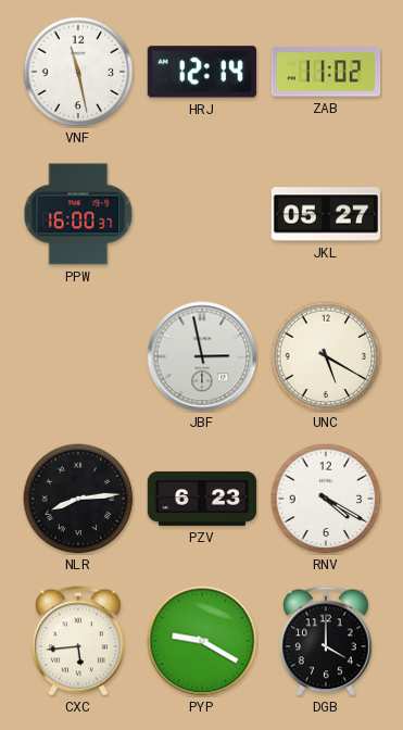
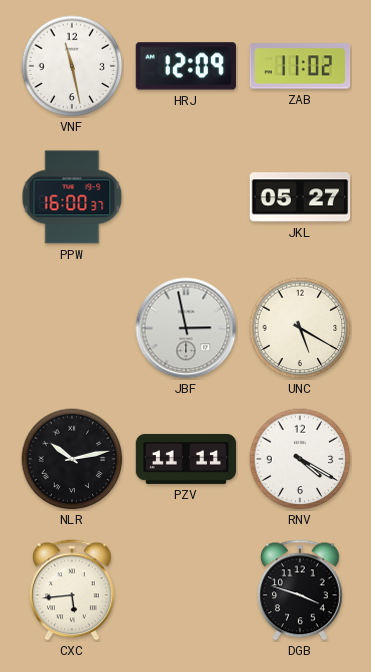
HRJ: 12:14 -> 12:09
NLR: 8:14 -> 10:13
PZV: 6:23 -> 11:11
PYP: 9:20 -> none
DGB: 4:00 -> 3:48
